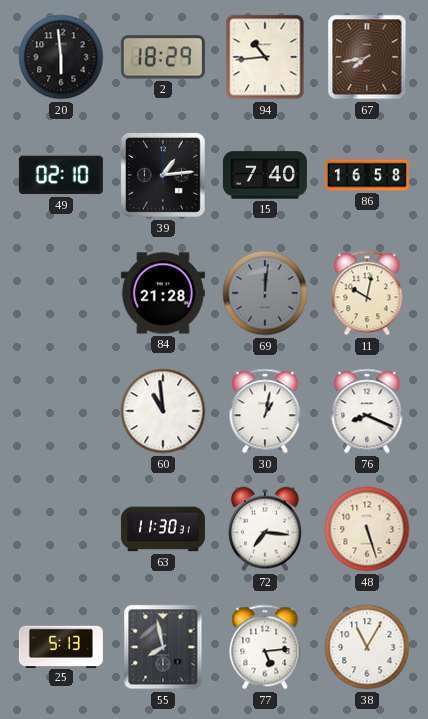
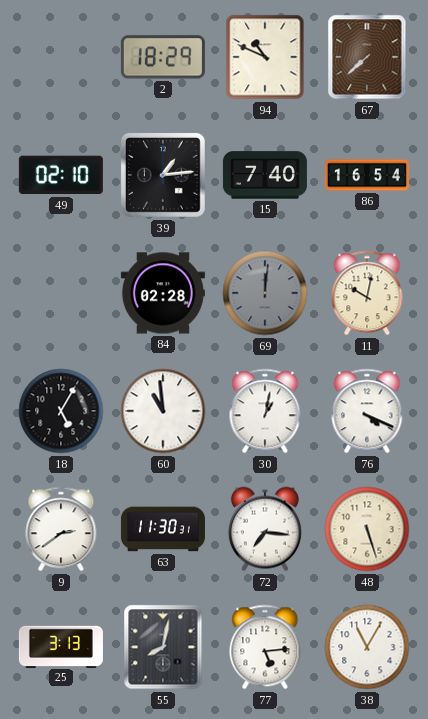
20: 5:59 -> none
94: 10:44 -> 10:49
67: 7:43 -> 7:38
86: 16:58 -> 16:54
84: 21:28 -> 02:28
18: none -> 5:05
76: 8:19 -> 4:19
9: none -> 2:39
25: 5:13 -> 3:13
55: 7:58 -> 8:02
